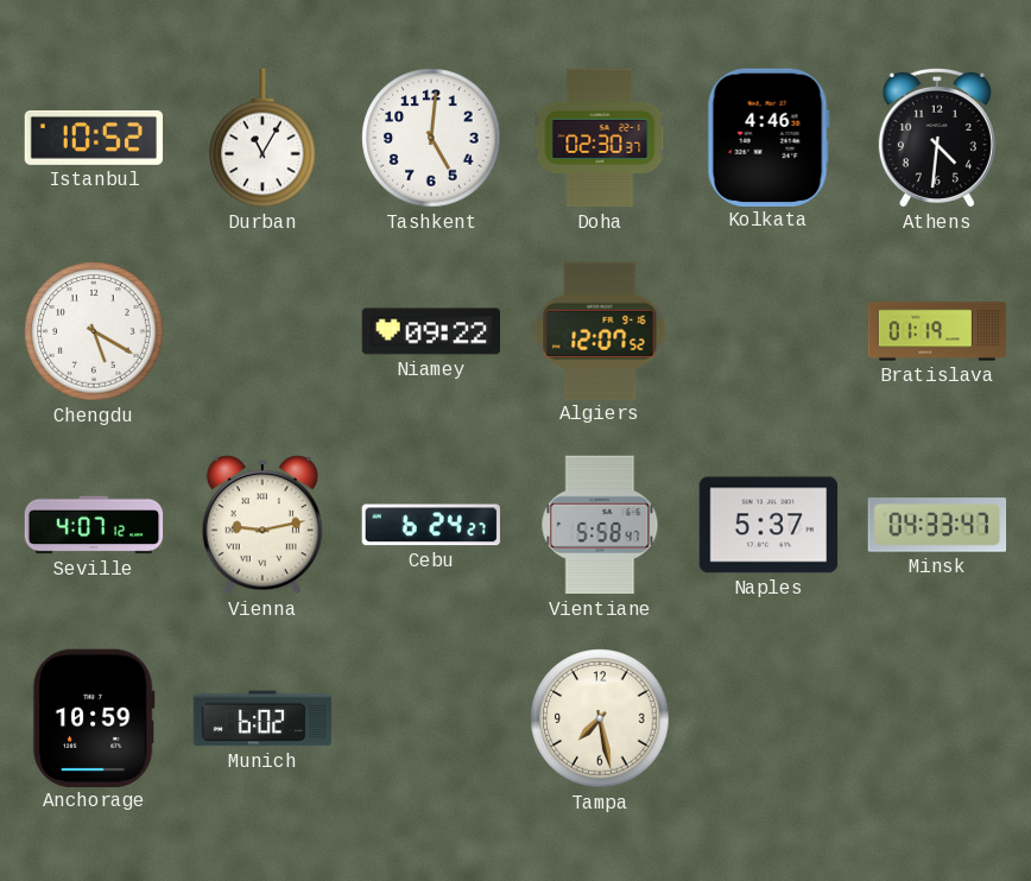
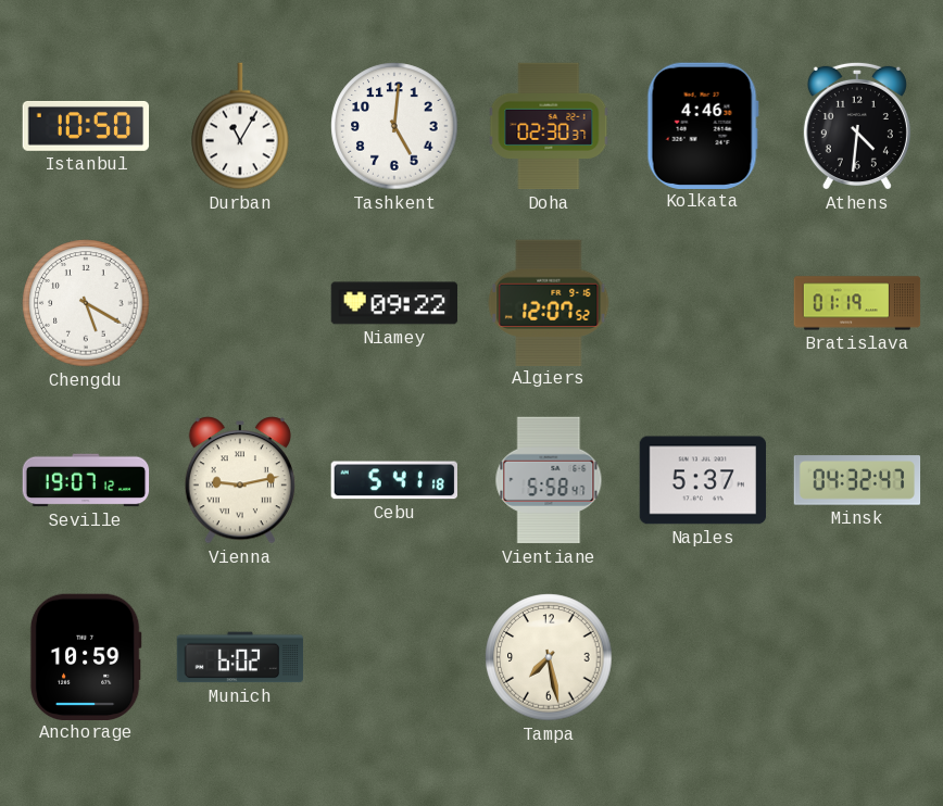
Istanbul: 10:52 -> 10:50
Seville: 4:07 -> 19:07
Cebu: 6:24 -> 5:41
Minsk: 04:33 -> 04:32
